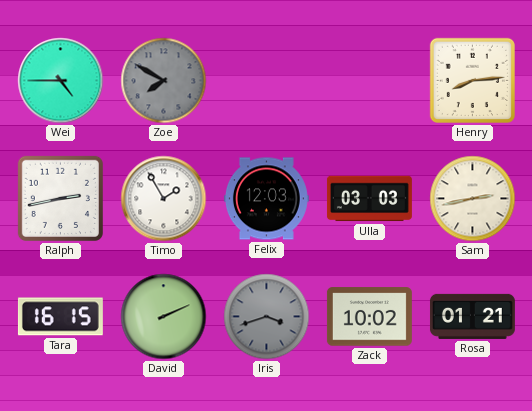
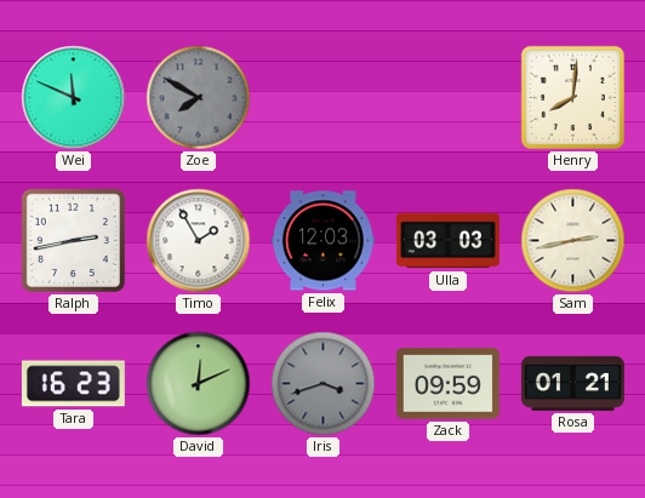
Wei: 4:45 -> 11:49
Henry: 8:14 -> 8:01
Tara: 16:15 -> 16:23
David: 2:11 -> 12:11
Zack: 10:02 -> 09:59
